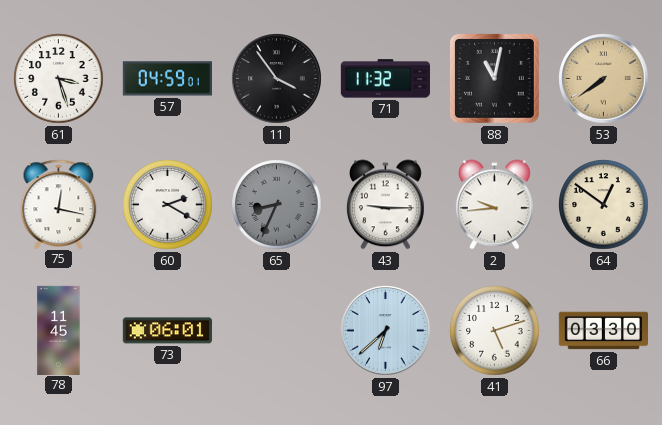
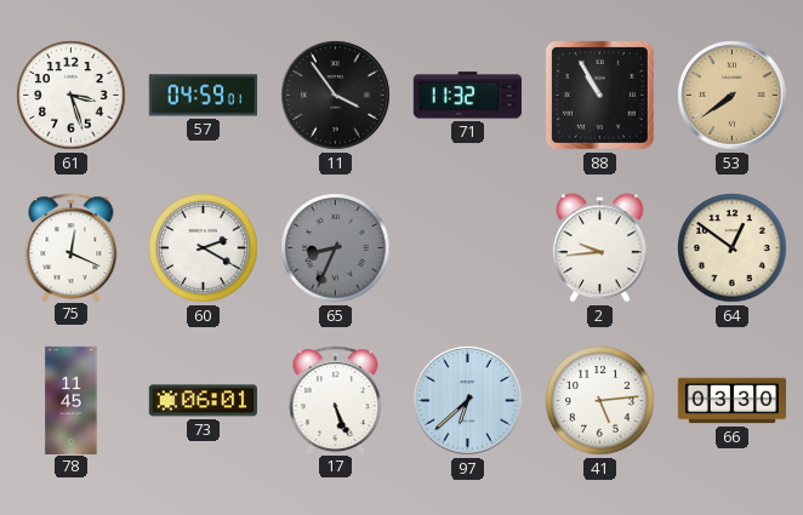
88: 11:02 -> 10:55
75: 12:17 -> 12:19
43: 9:15 -> none
17: none -> 5:26
41: 5:12 -> 5:14
